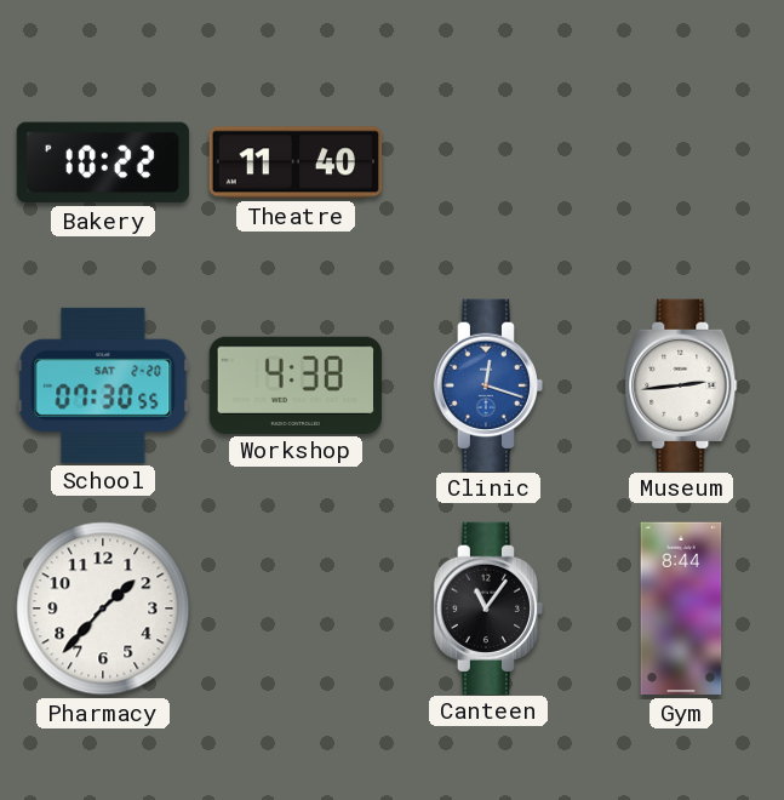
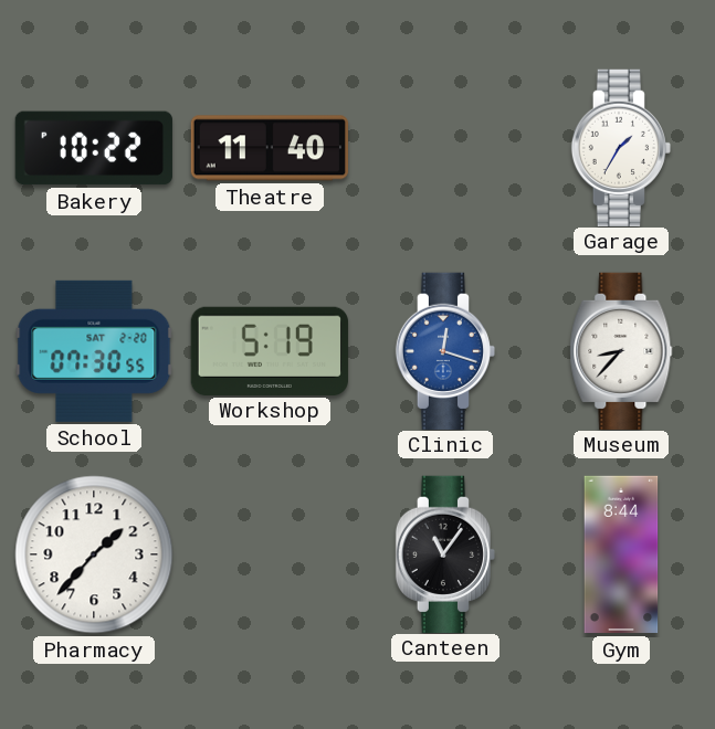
Garage: none -> 1:35
Workshop: 4:38 -> 5:19
Museum: 2:44 -> 8:37
